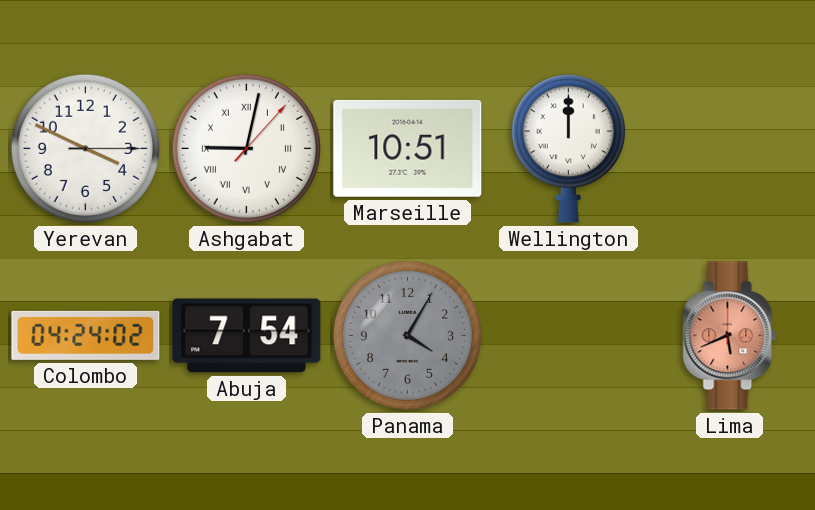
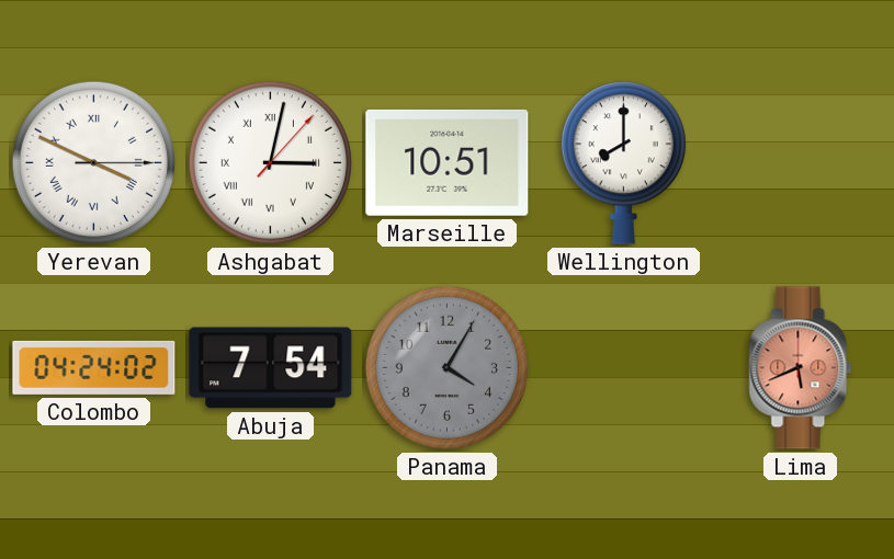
Yerevan numerals: Arabic -> Roman
Ashgabat: 9:02 -> 3:02
Wellington: 12:00 -> 8:00
